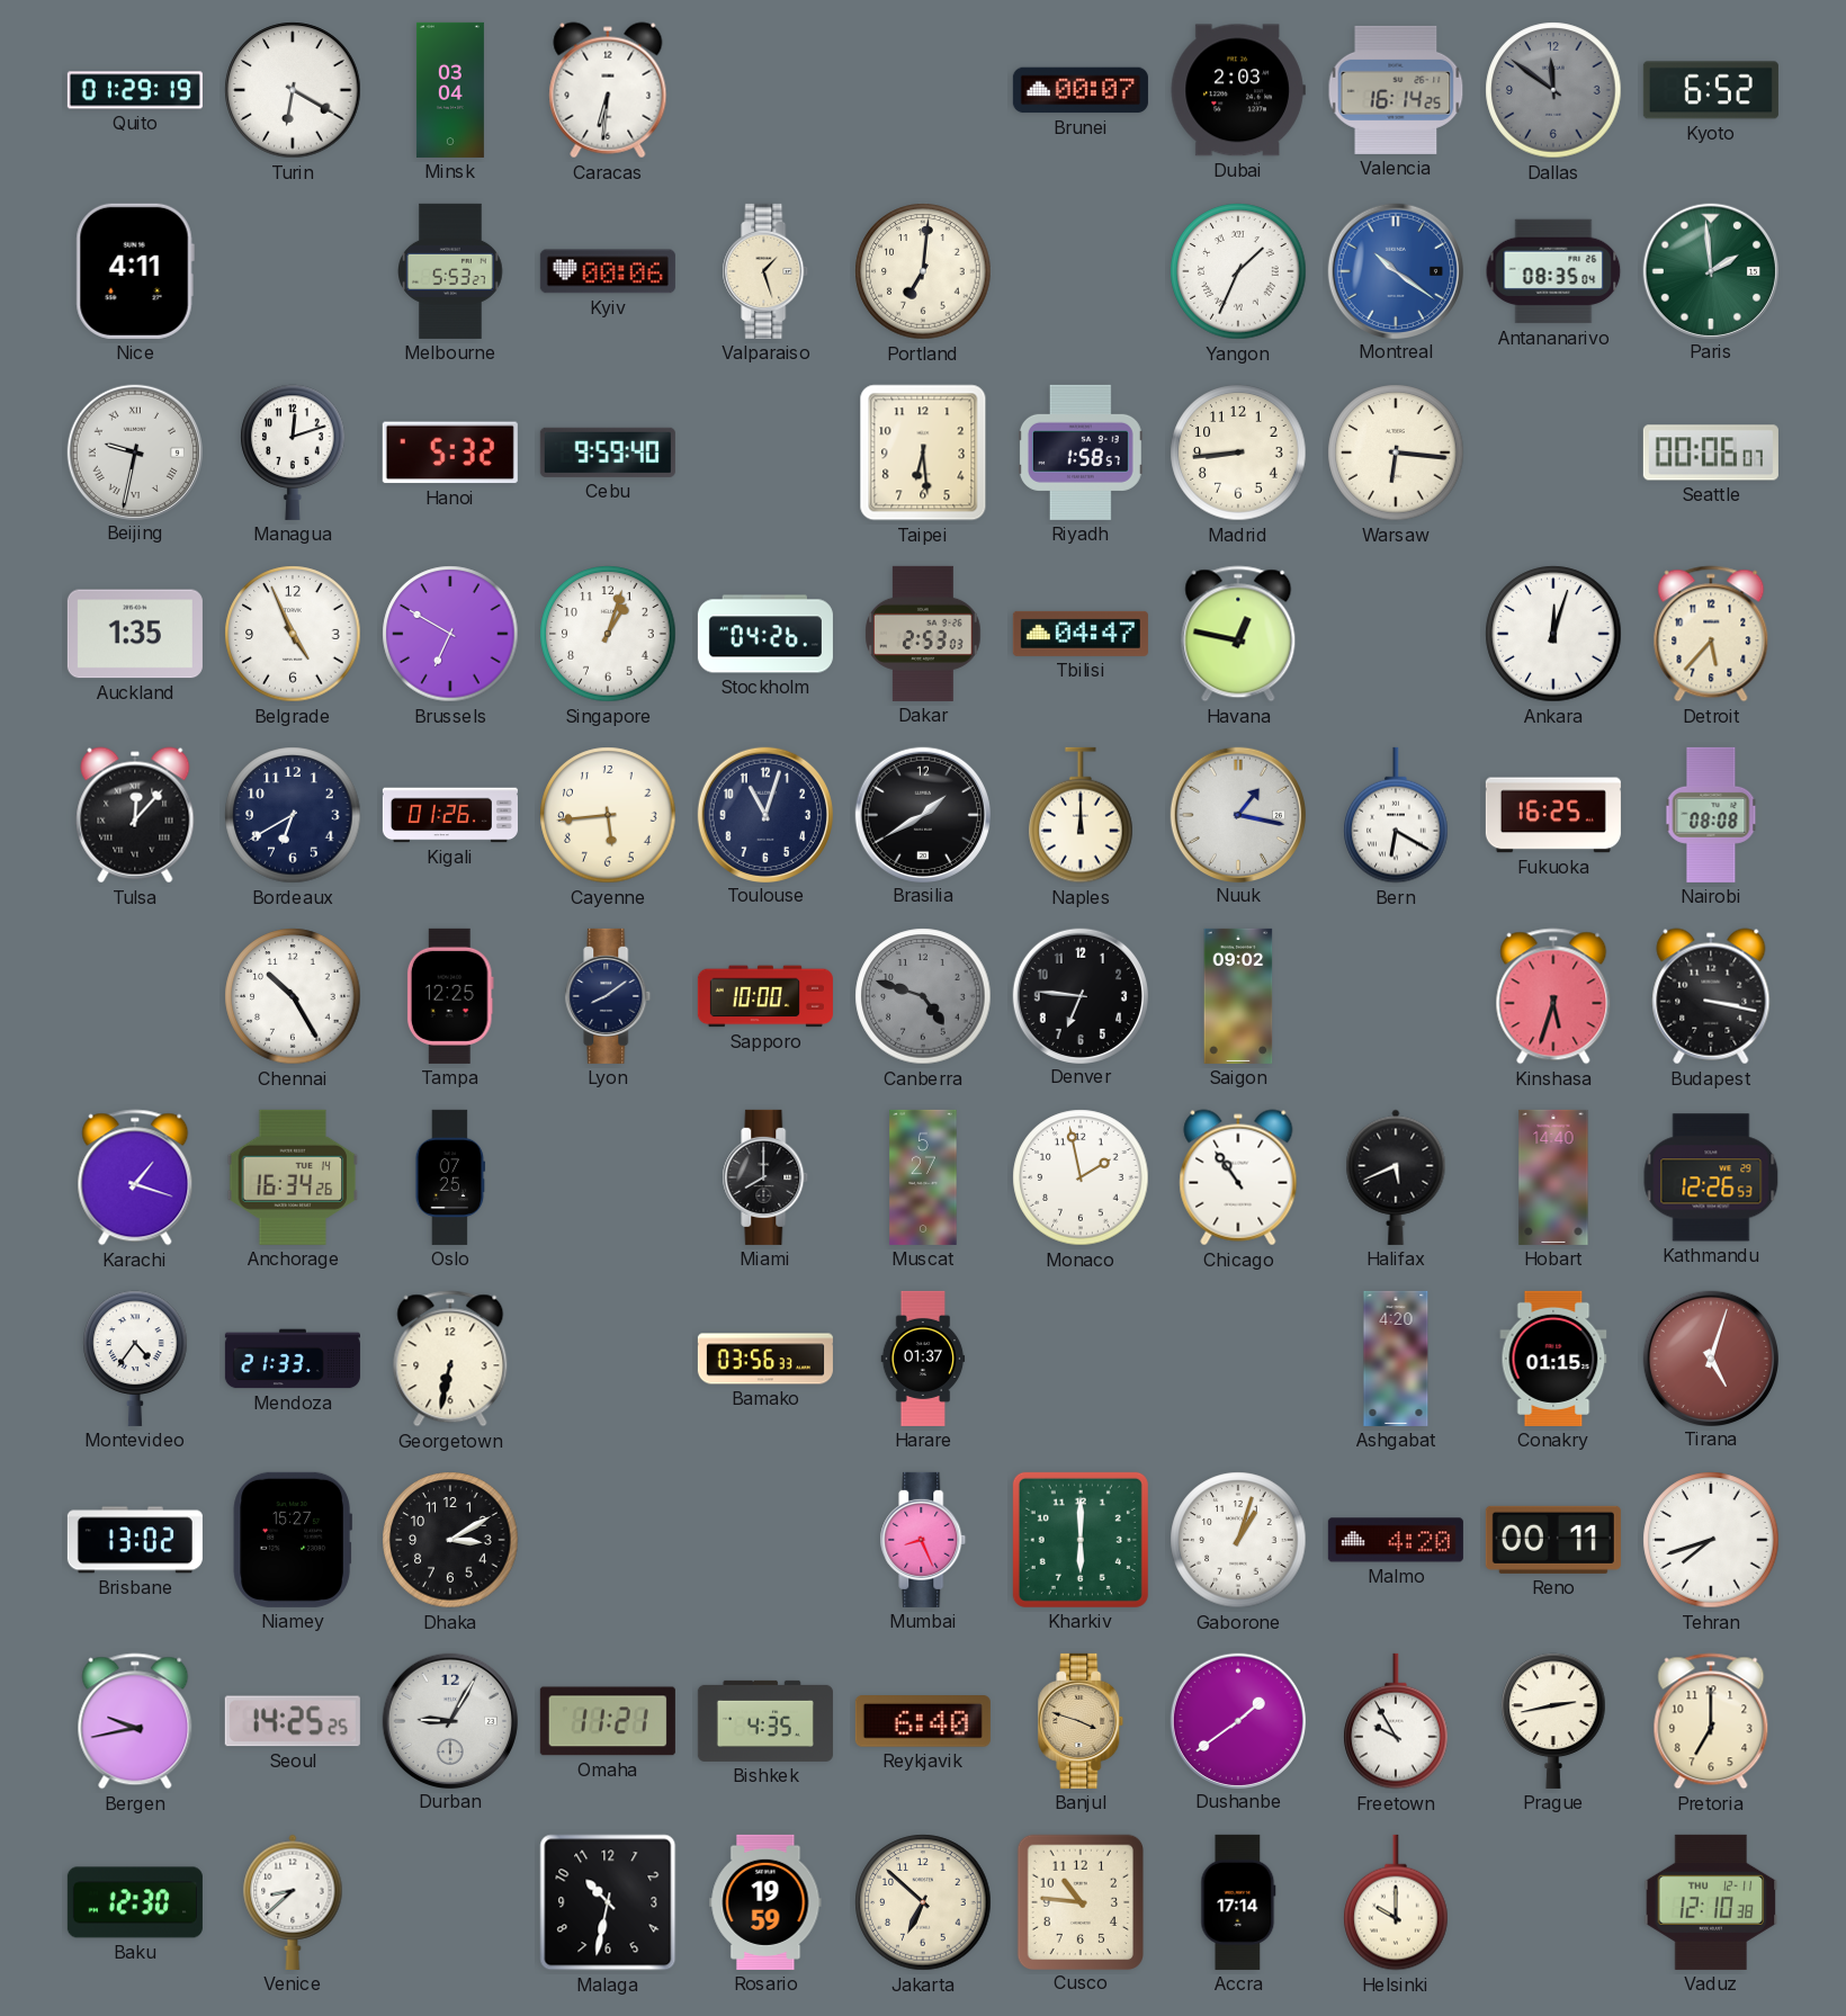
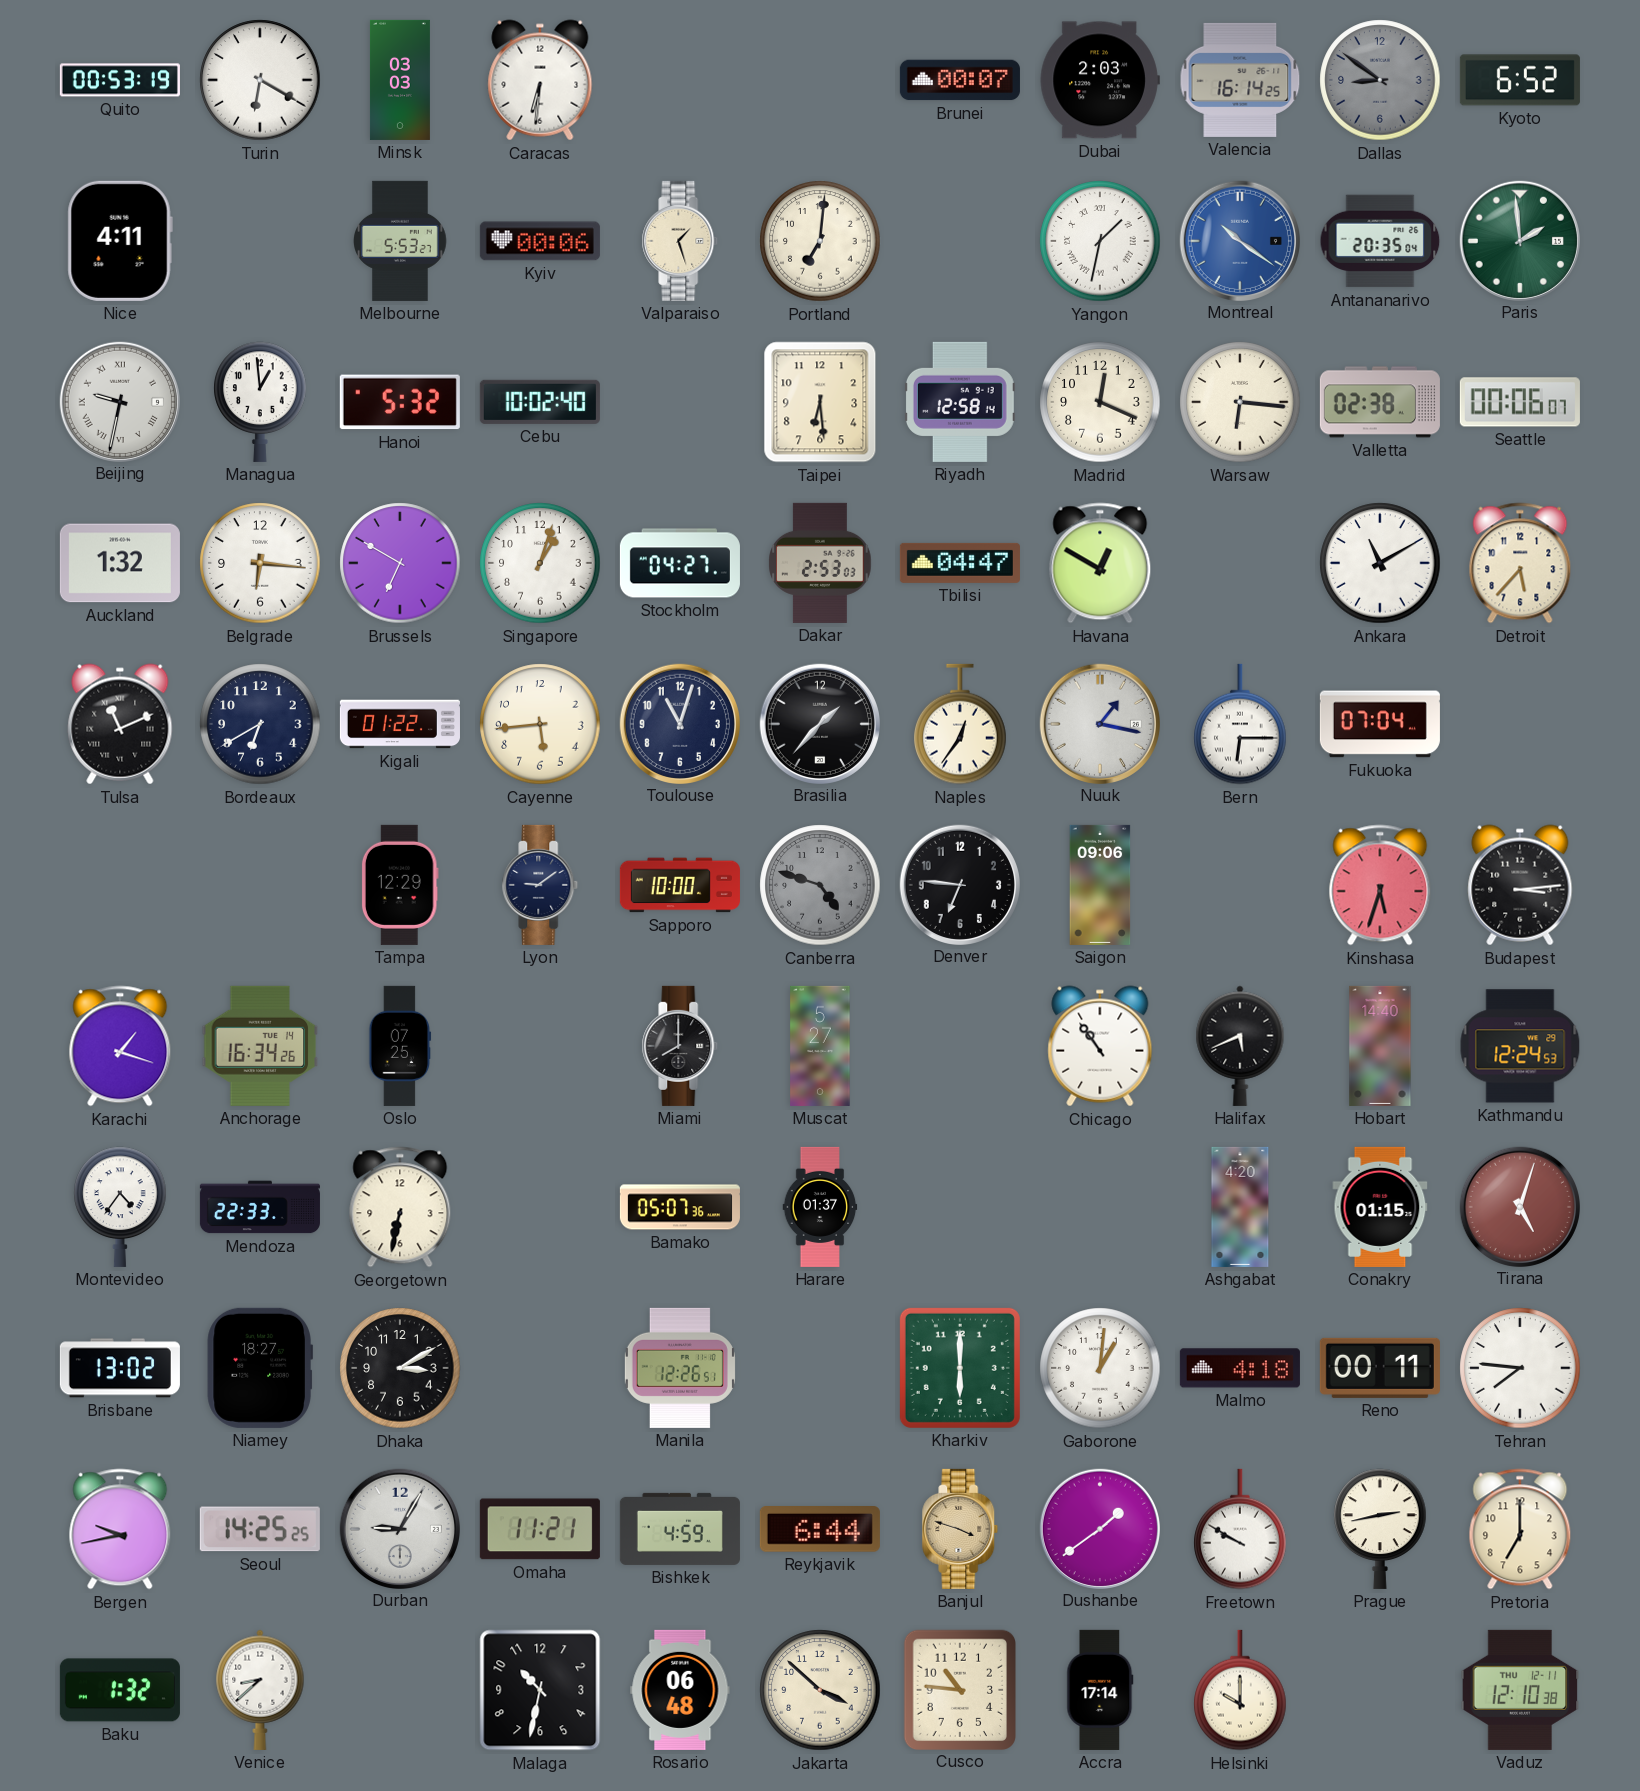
Quito: 01:29 -> 00:53
Minsk: 03:04 -> 03:03
Dallas: 11:51 -> 8:51
Yangon: 1:34 -> 1:32
Antananarivo: 08:35 -> 20:35
Managua: 12:12 -> 12:59
Cebu: 9:59 -> 10:02
Riyadh: 1:58 -> 12:58
Madrid: 8:44 -> 12:19
Valletta: none -> 02:38
Auckland: 1:35 -> 1:32
Belgrade: 4:56 -> 6:16
Stockholm: 04:26 -> 04:27
Havana: 12:47 -> 12:50
Ankara: 12:03 -> 11:10
Tulsa: 12:07 -> 11:11
Kigali: 01:26 -> 01:22
Brasilia: 1:40 -> 1:37
Naples: 12:00 -> 12:36
Bern: 6:20 -> 6:15
Fukuoka: 16:25 -> 07:04
Nairobi: 08:08 -> none
Chennai: 10:25 -> none
Tampa: 12:25 -> 12:29
Lyon: 8:09 -> 9:09
Saigon: 09:02 -> 09:06
Budapest: 3:17 -> 3:14
Monaco: 1:58 -> none
Kathmandu: 12:26 -> 12:24
Mendoza: 21:33 -> 22:33
Bamako: 03:56 -> 05:07
Niamey: 15:27 -> 18:27
Manila: none -> 12:26
Mumbai: 8:26 -> none
Gaborone: 1:03 -> 1:01
Malmo: 4:20 -> 4:18
Tehran: 7:42 -> 7:46
Bishkek: 4:35 -> 4:59
Reykjavik: 6:40 -> 6:44
Freetown: 9:55 -> 9:50
Baku: 12:30 -> 1:32
Rosario: 19:59 -> 06:48
Jakarta: 6:52 -> 3:52
